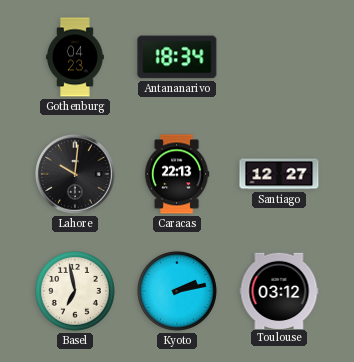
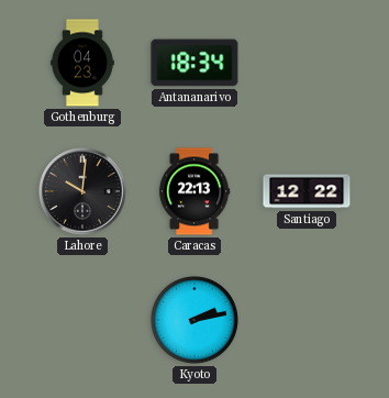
Santiago: 12:27 -> 12:22
Basel: 6:58 -> none
Toulouse: 03:12 -> none
